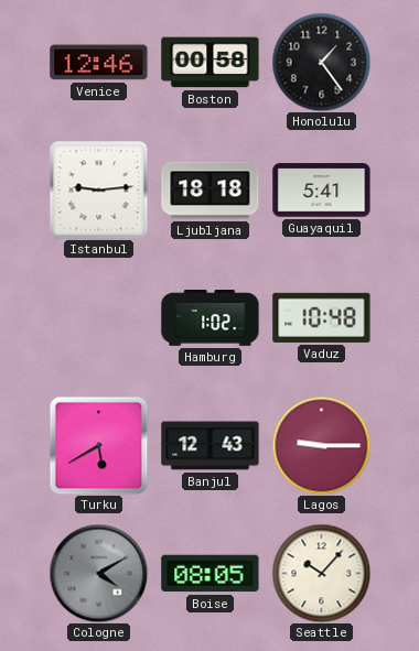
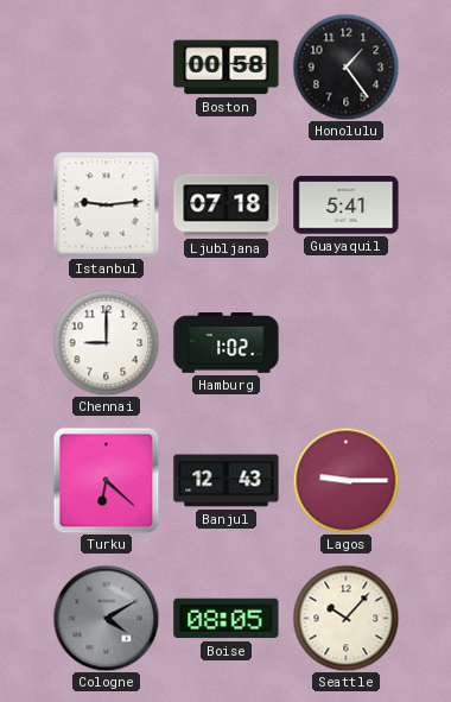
Venice: 12:46 -> none
Ljubljana: 18:18 -> 07:18
Chennai: none -> 9:00
Vaduz: 10:48 -> none
Turku: 5:40 -> 6:22
